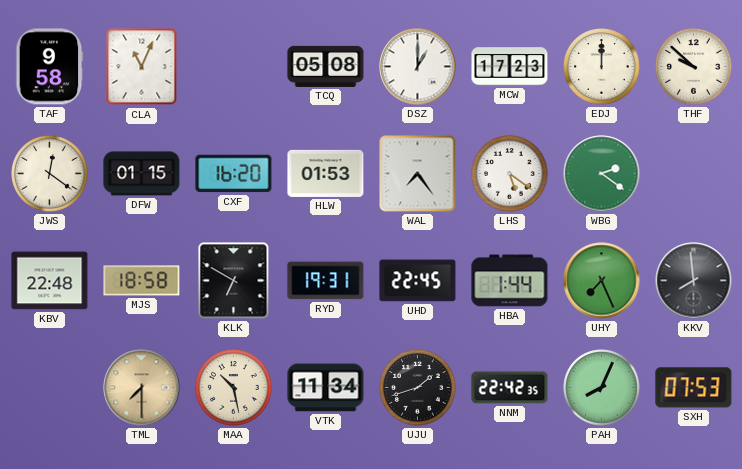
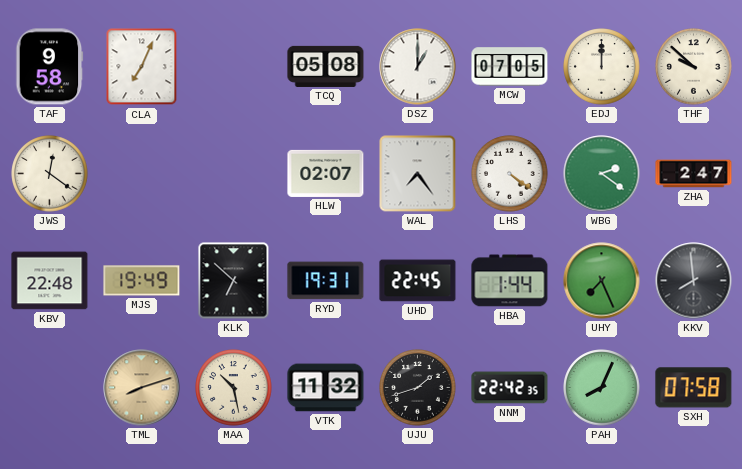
CLA: 11:04 -> 7:04
MCW: 17:23 -> 07:05
DFW: 01:15 -> none
CXF: 16:20 -> none
HLW: 01:53 -> 02:07
LHS: 5:21 -> 4:21
ZHA: none -> 2:47
MJS: 18:58 -> 19:49
KLK: 6:50 -> 6:52
TML: 7:30 -> 8:12
VTK: 11:34 -> 11:32
SXH: 07:53 -> 07:58
